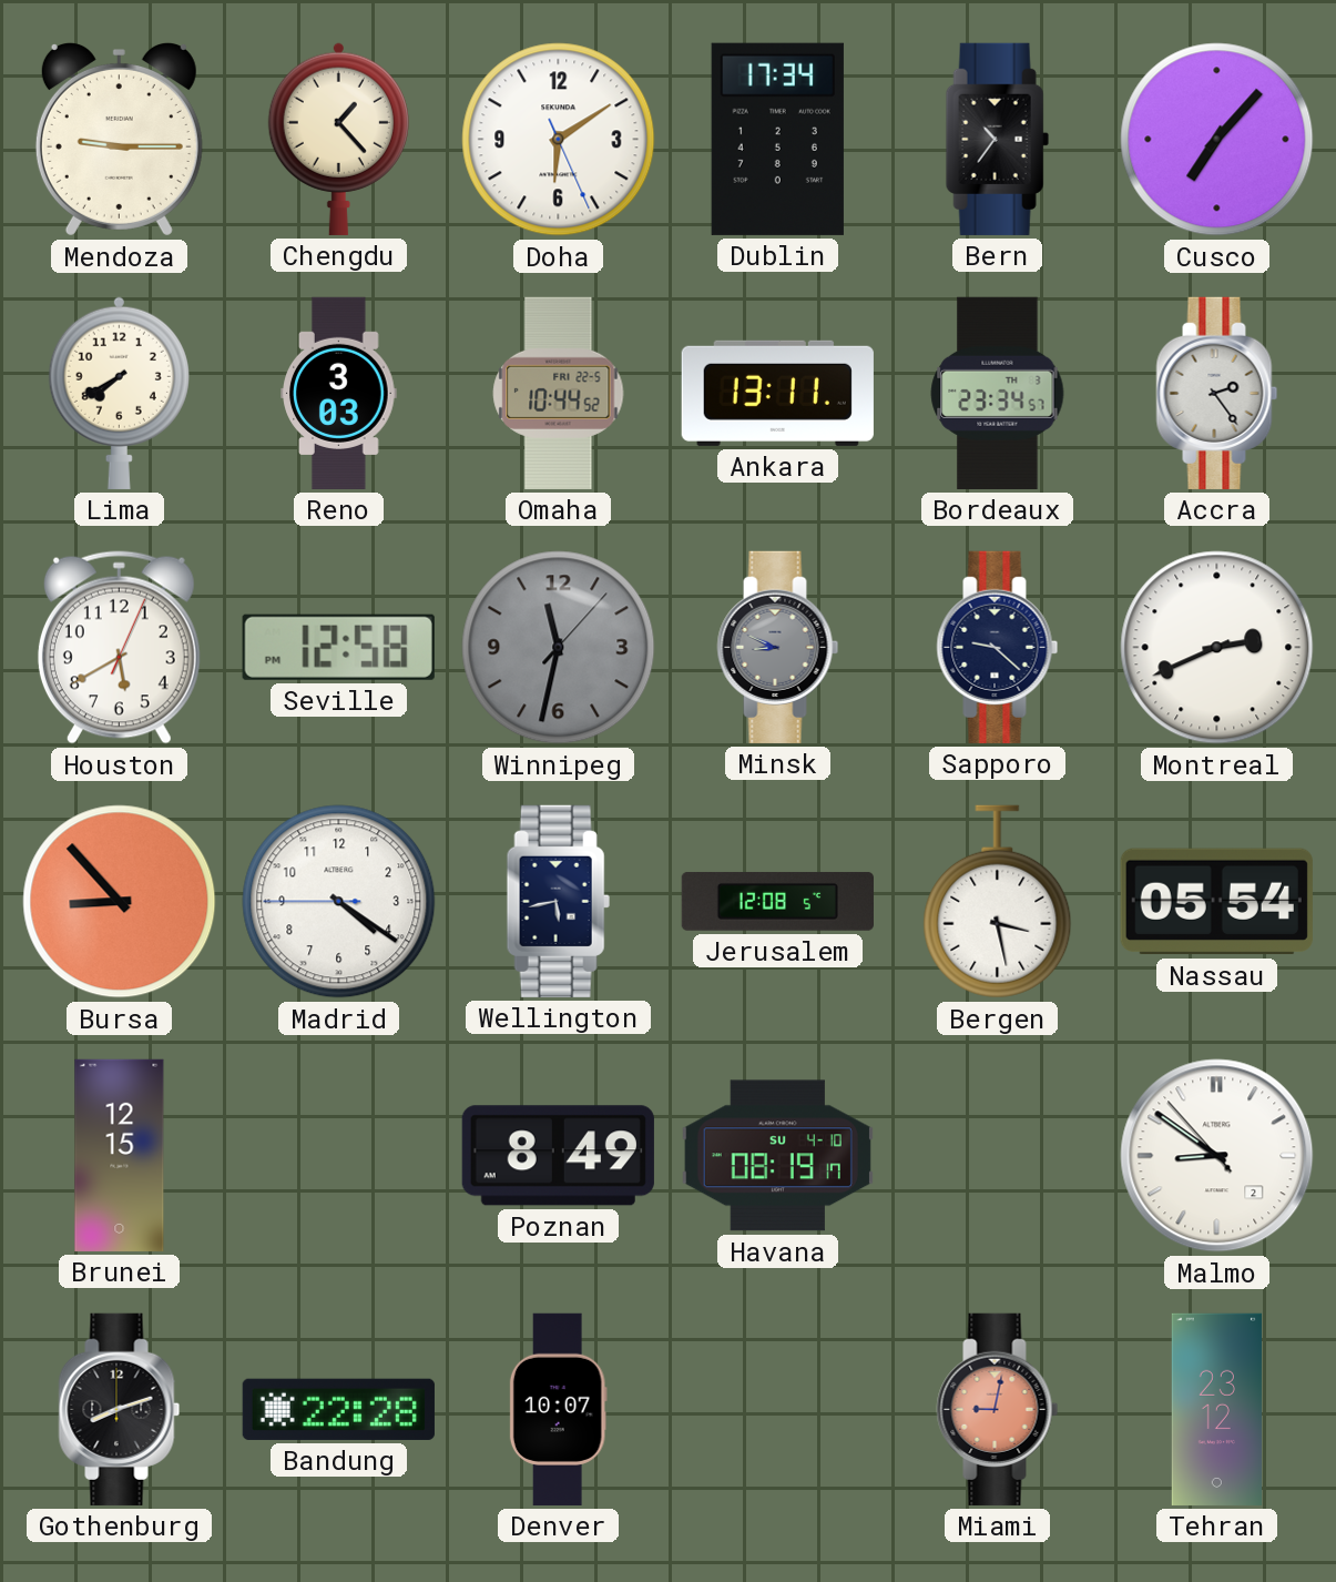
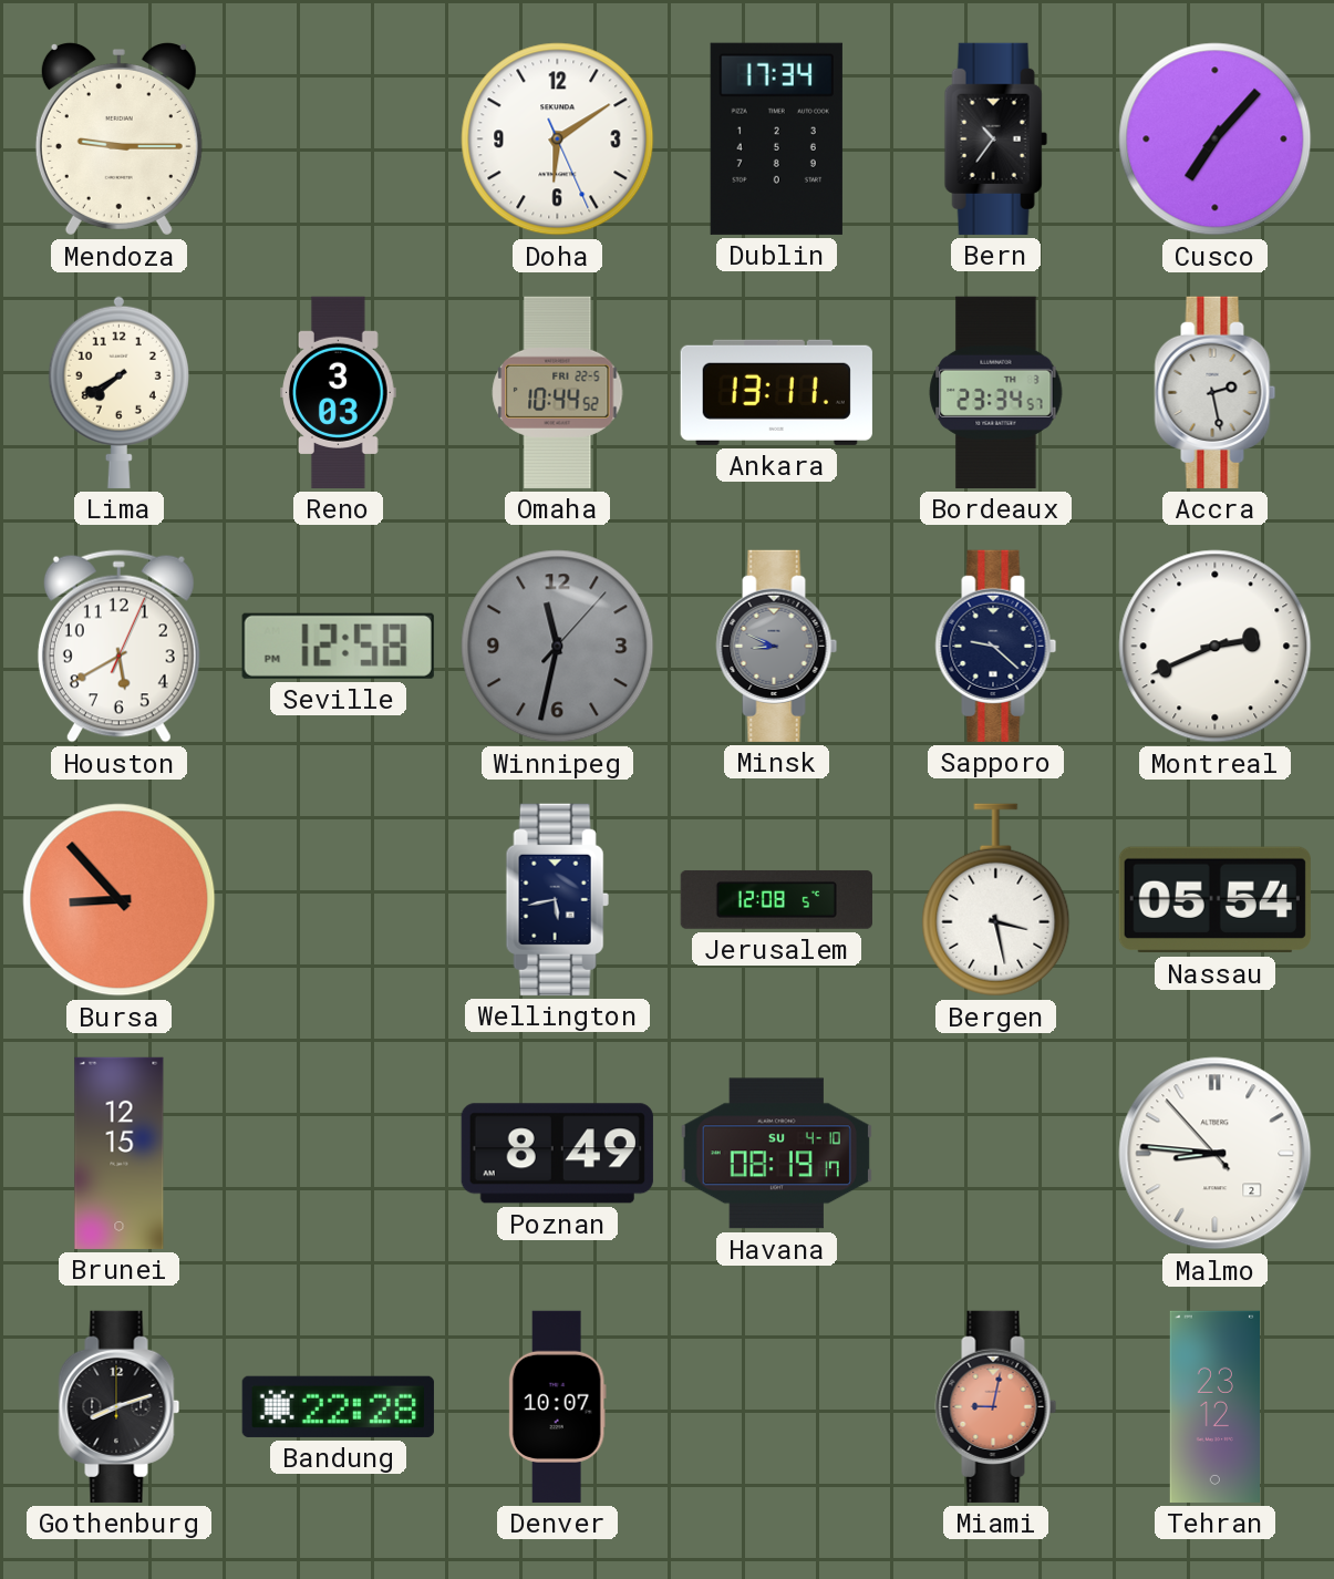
Chengdu: 1:23 -> none
Accra: 2:24 -> 2:28
Madrid: 4:20 -> none
Malmo: 8:50 -> 8:45
